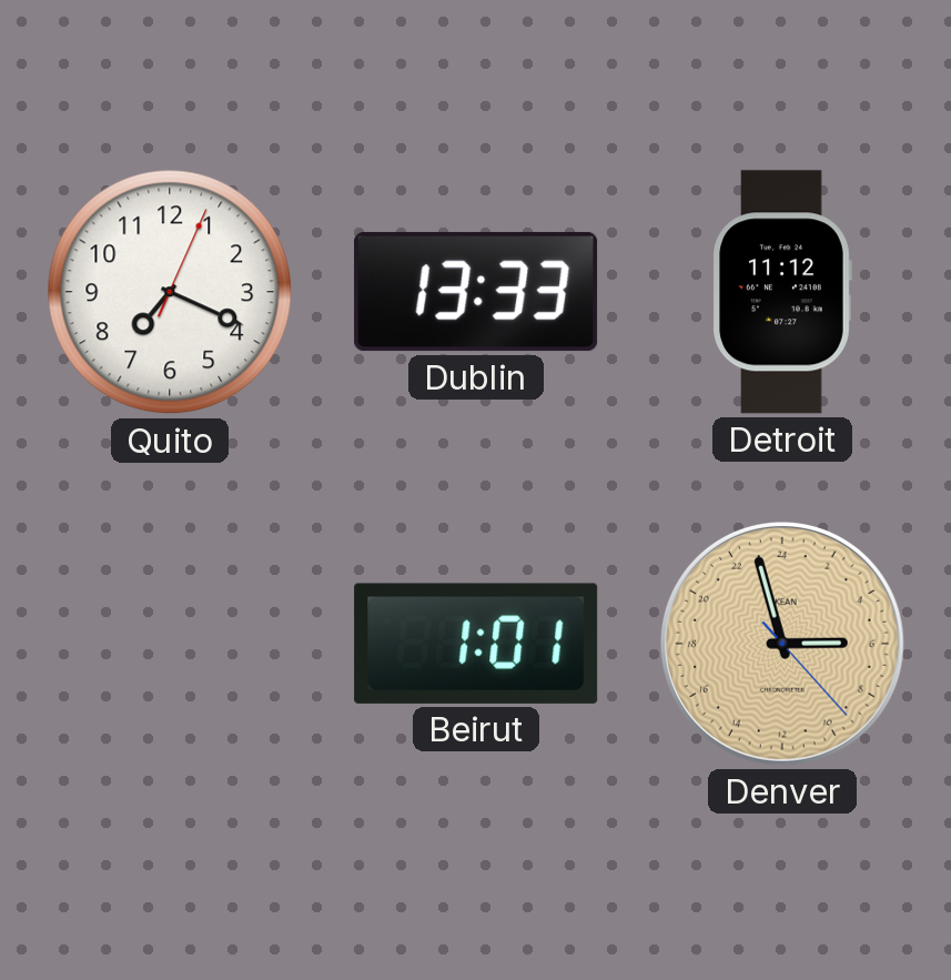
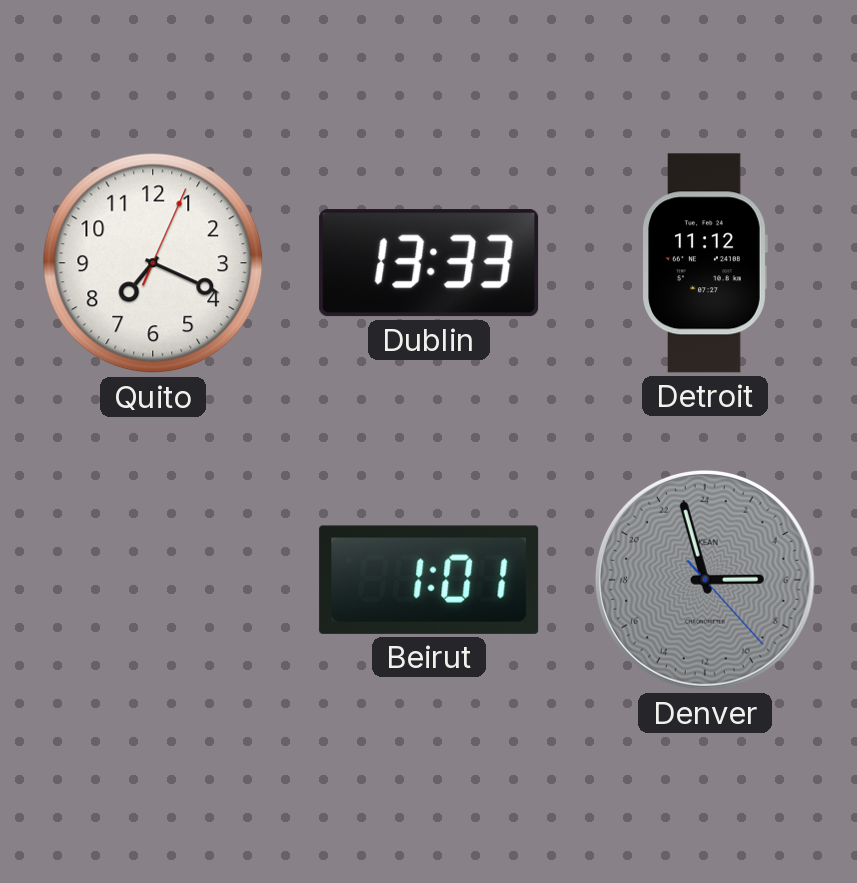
Denver dial: champagne -> grey
